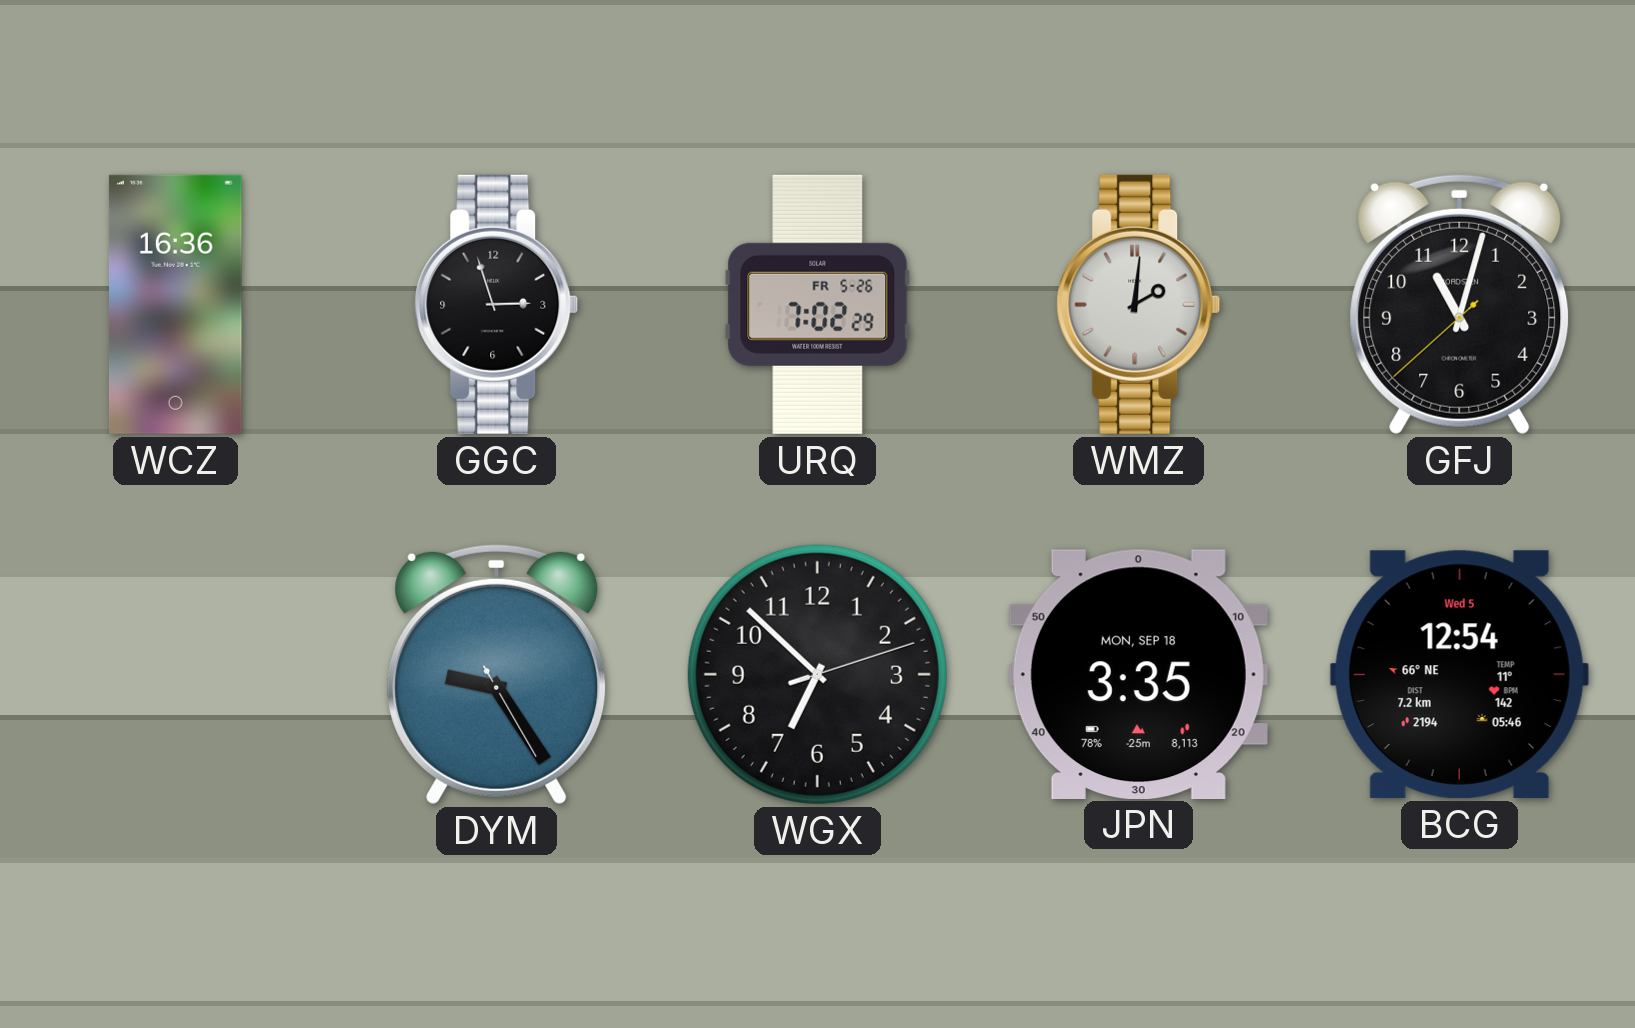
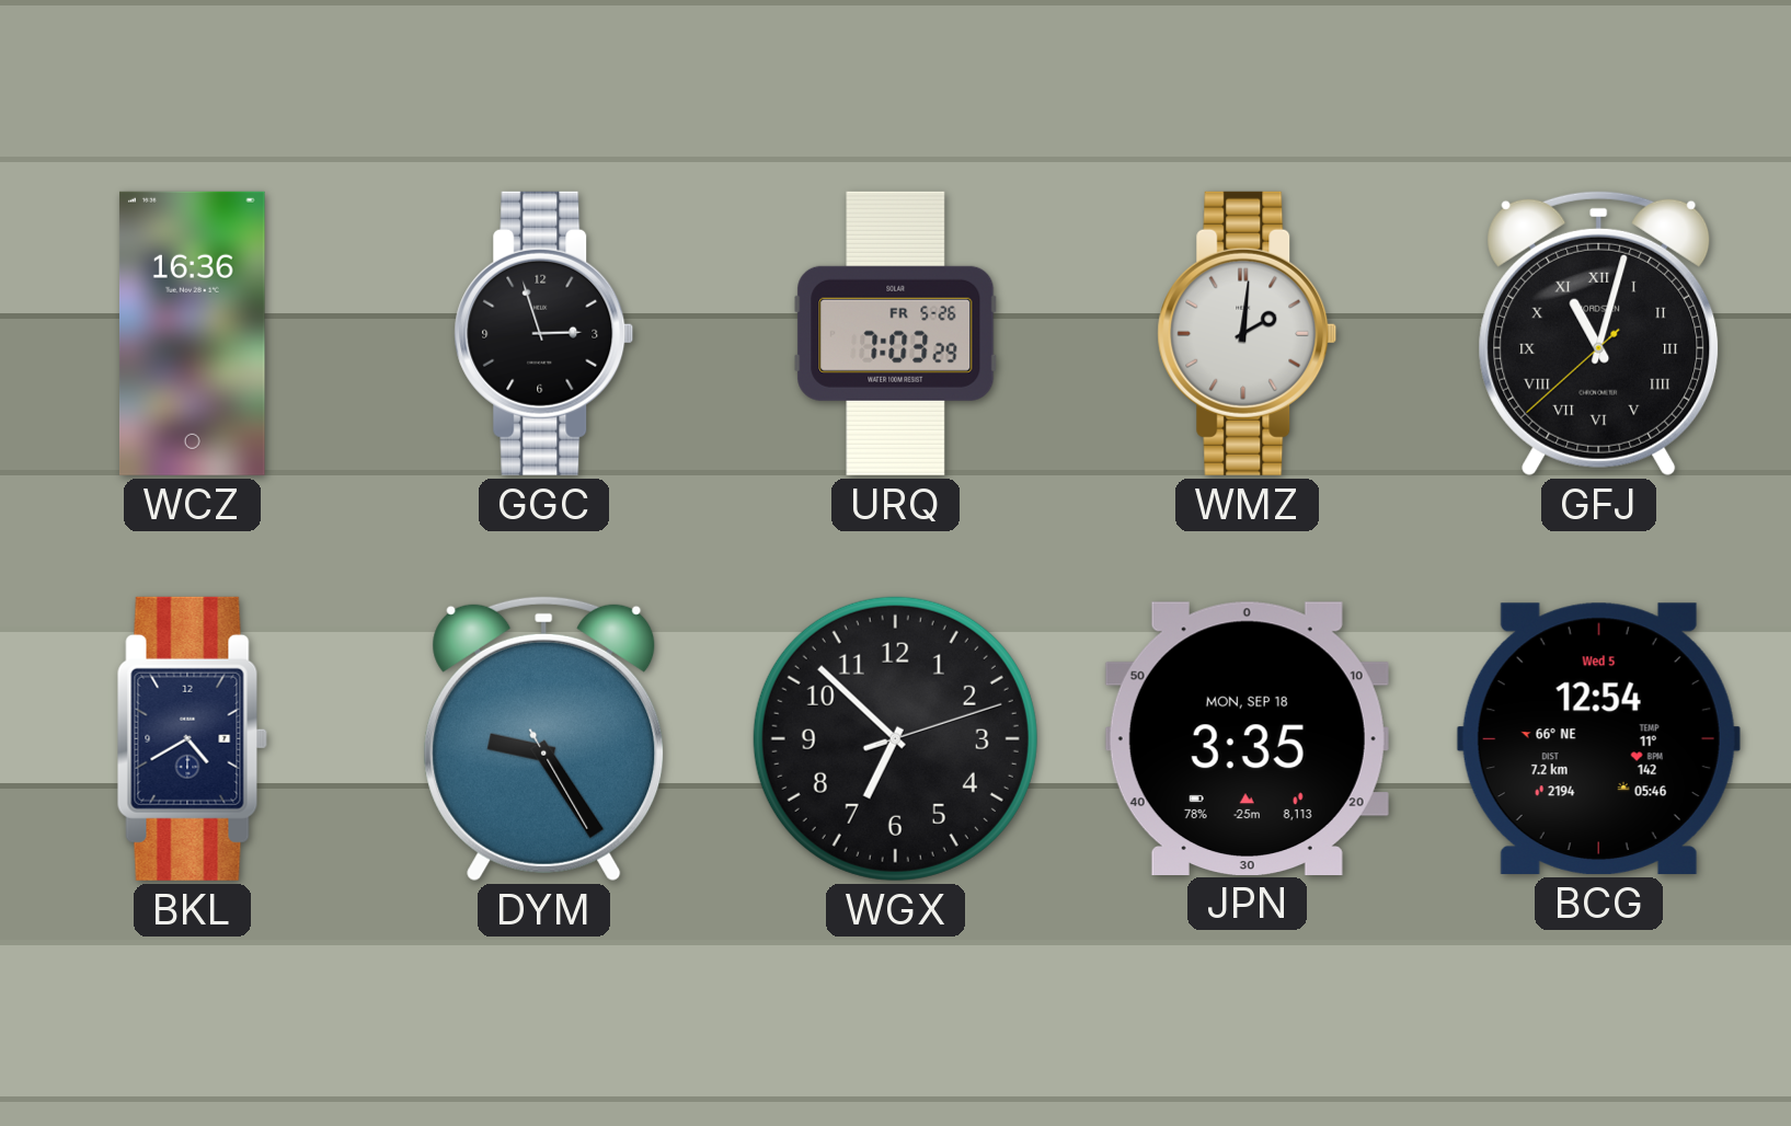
URQ: 7:02 -> 7:03
GFJ numerals: Arabic -> Roman
BKL: none -> 4:40
